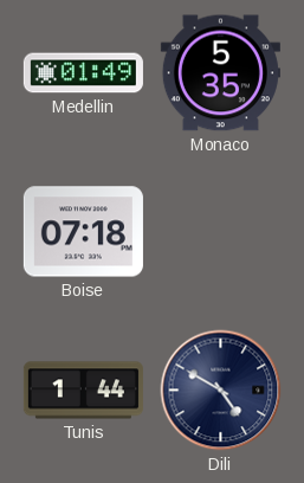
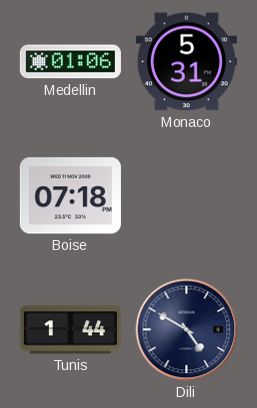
Medellin: 01:49 -> 01:06
Monaco: 5:35 -> 5:31
